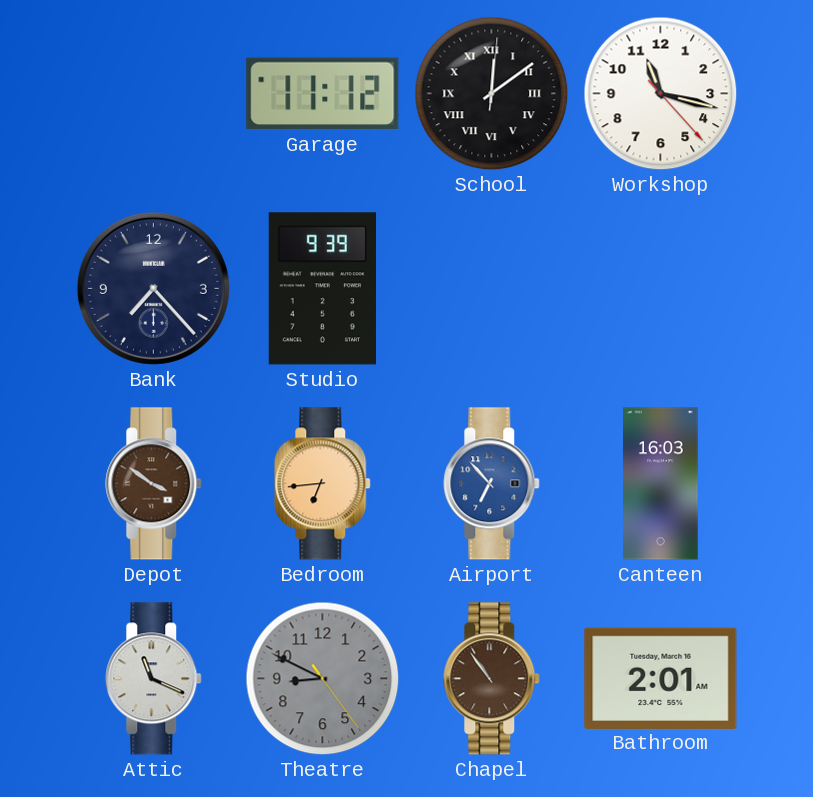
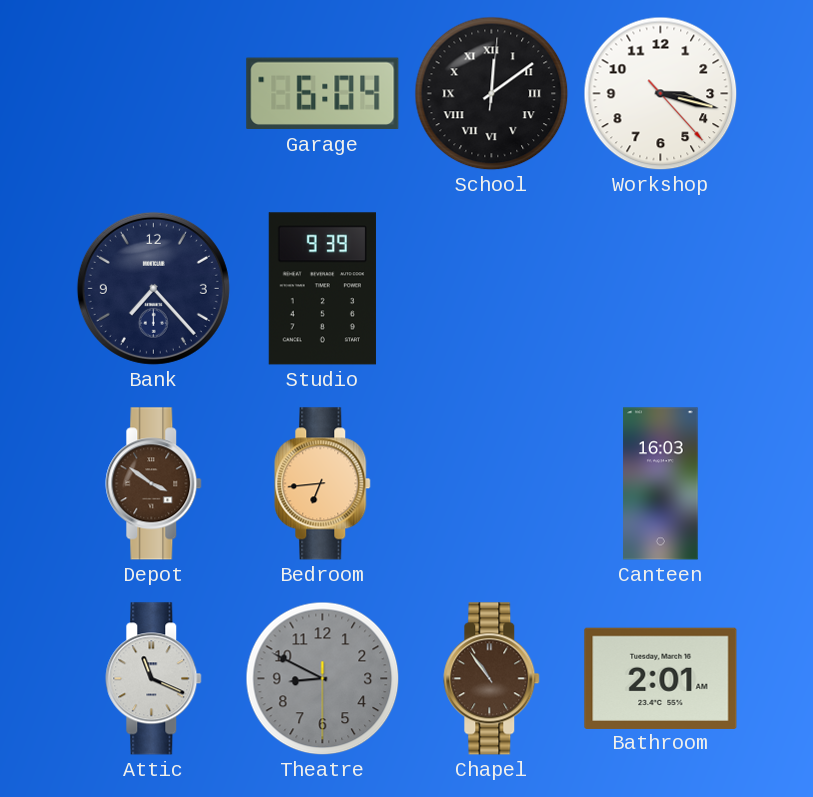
Garage: 11:12 -> 6:04
Workshop: 11:17 -> 3:17
Airport: 6:53 -> none
Theatre: 8:49:24 -> 8:49:30
